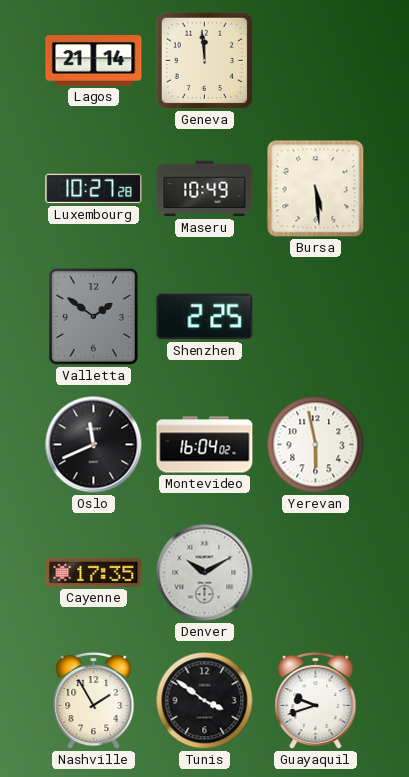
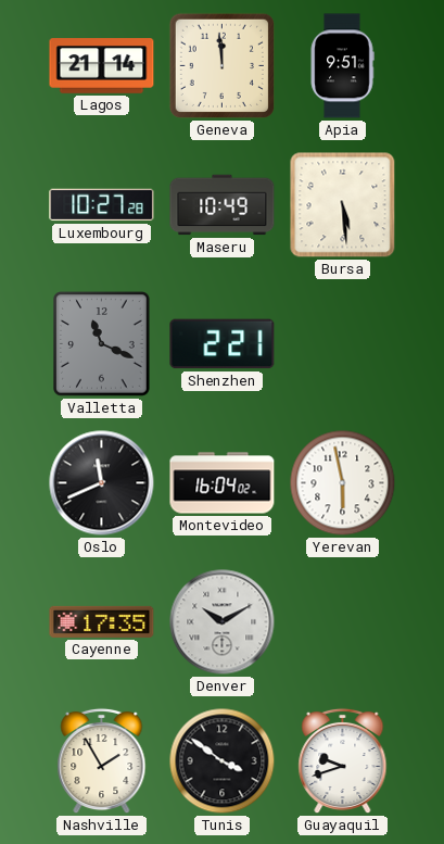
Apia: none -> 9:51
Valletta: 1:51 -> 11:19
Shenzhen: 2:25 -> 2:21
